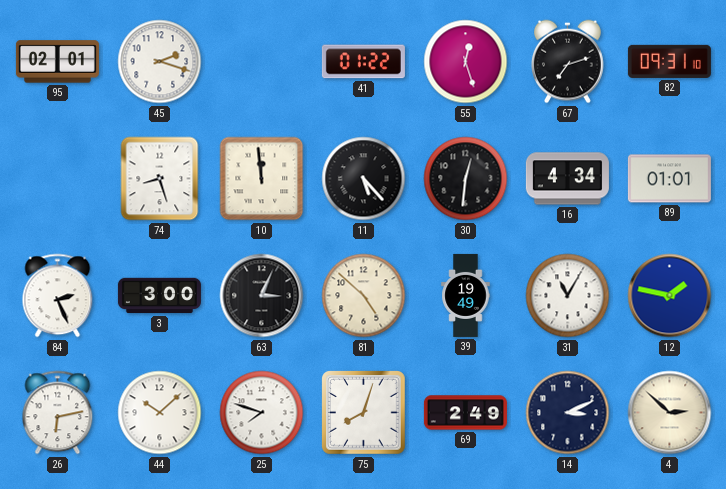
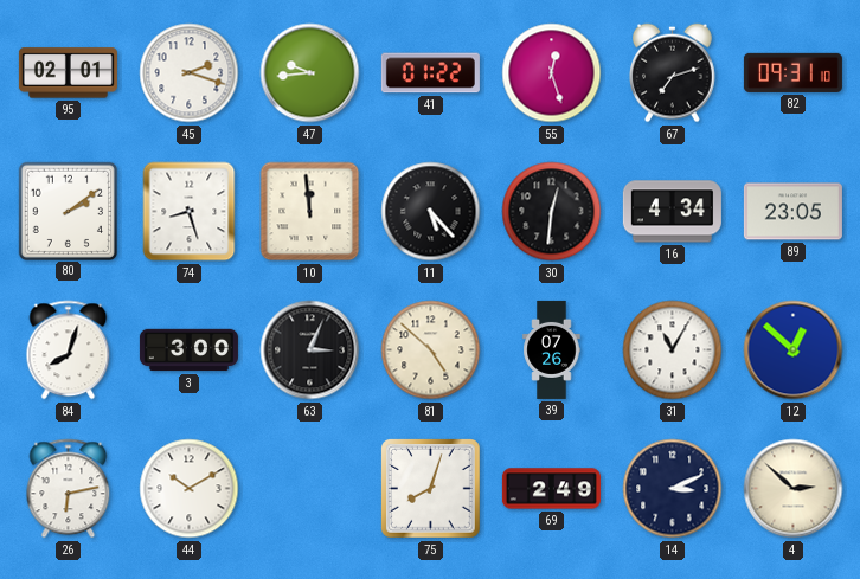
47: none -> 9:44
80: none -> 2:09
89: 01:01 -> 23:05
84: 2:26 -> 8:03
39: 19:49 -> 07:26
12: 1:47 -> 12:52
44: 10:08 -> 10:10
25: 7:48 -> none
